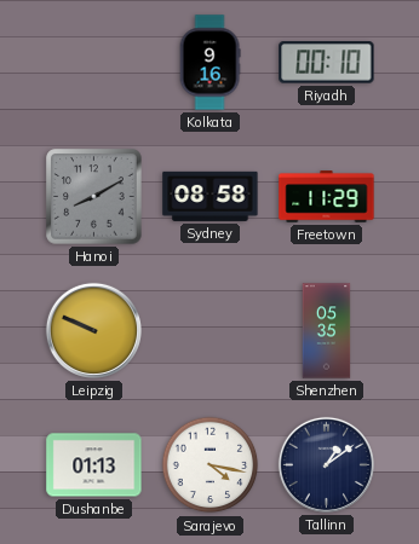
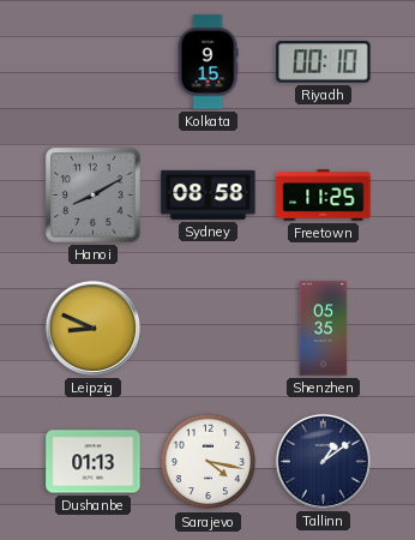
Kolkata: 9:16 -> 9:15
Freetown: 11:29 -> 11:25
Leipzig: 9:49 -> 8:49
